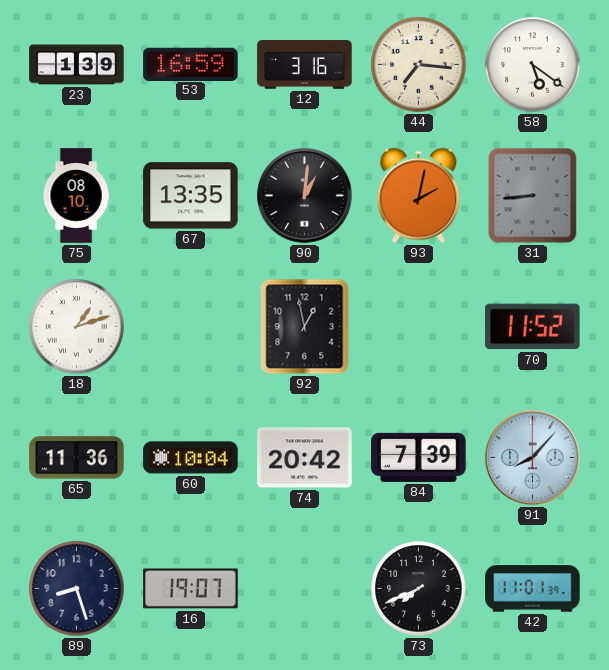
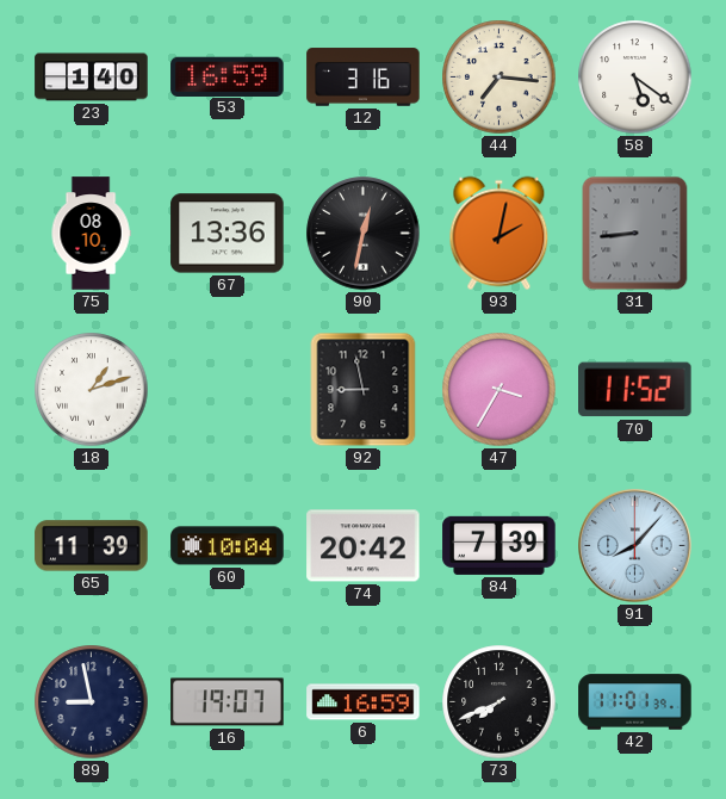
23: 1:39 -> 1:40
67: 13:35 -> 13:36
90: 1:01 -> 12:32
92: 12:58 -> 8:58
47: none -> 3:35
65: 11:36 -> 11:39
89: 8:27 -> 8:58
6: none -> 16:59
